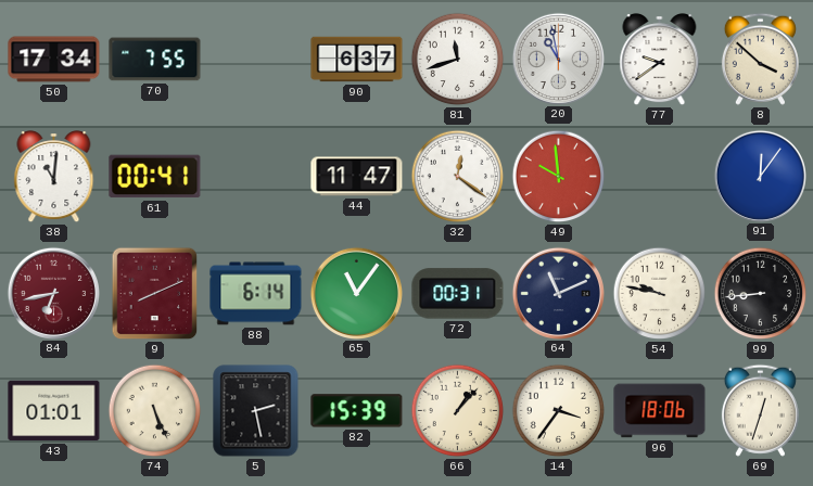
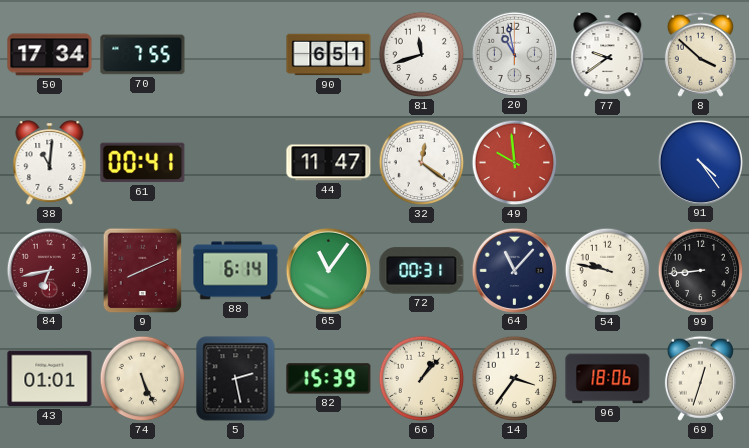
90: 6:37 -> 6:51
91: 12:06 -> 4:24
64: 11:11 -> 11:07
